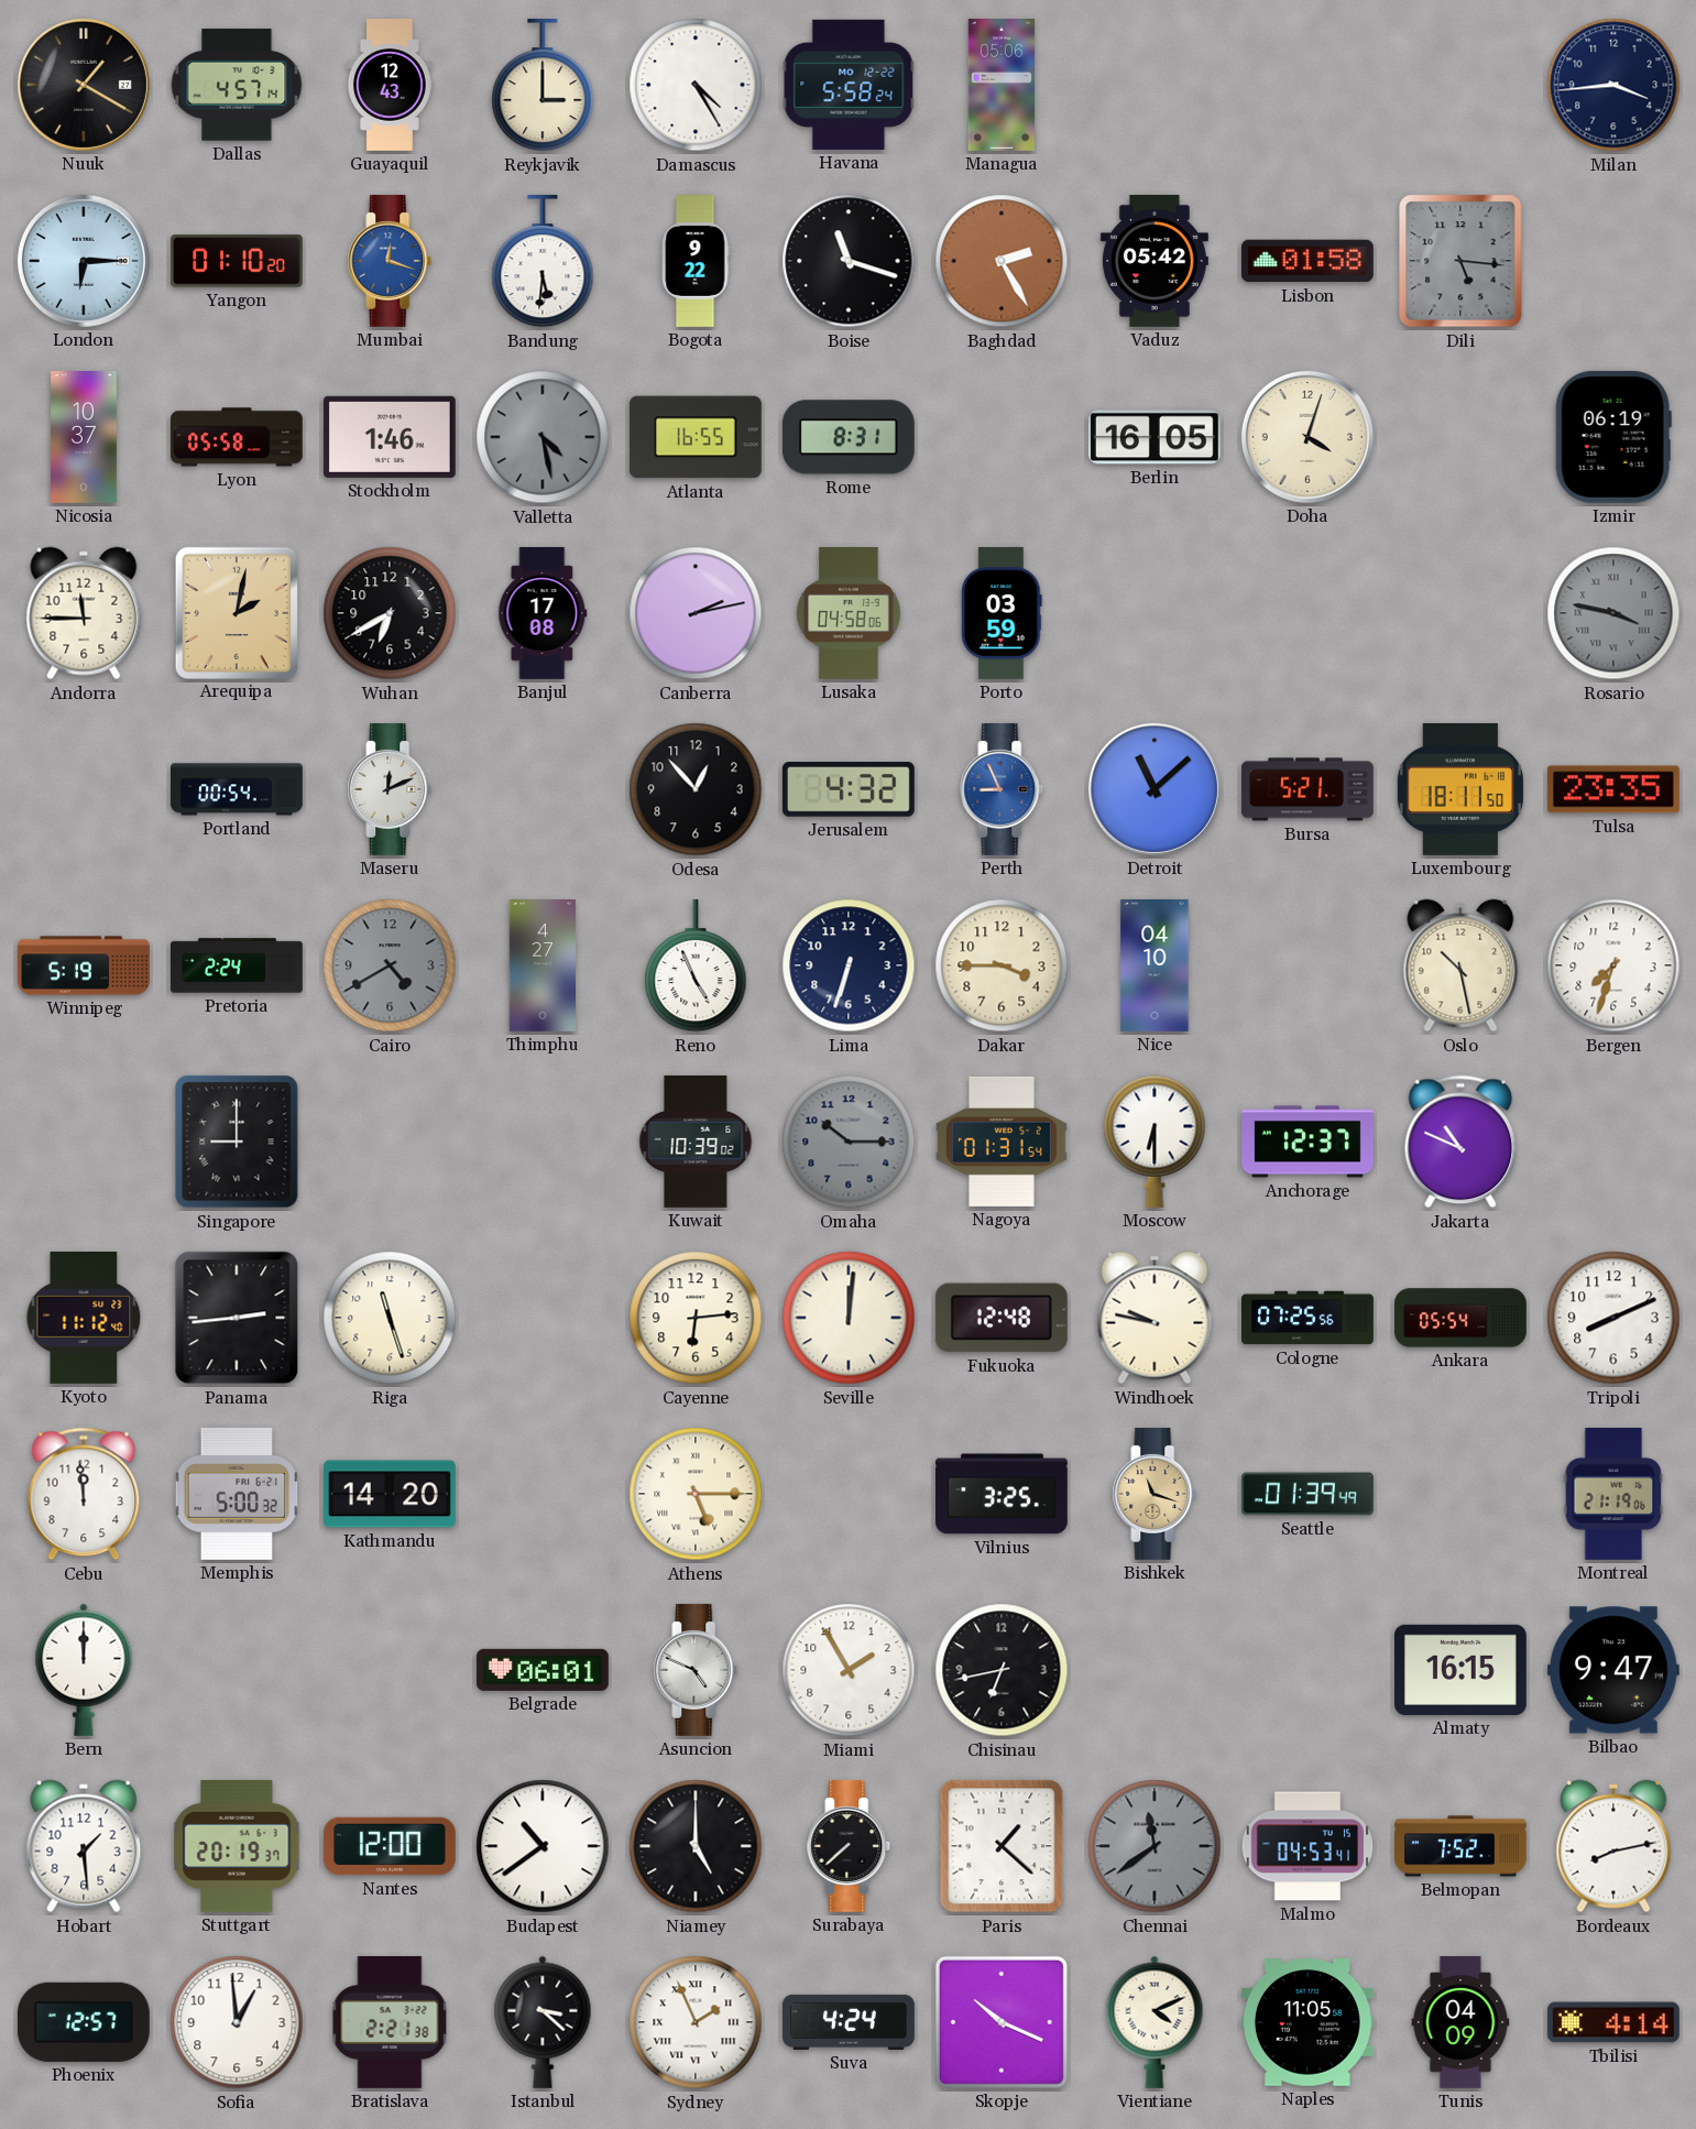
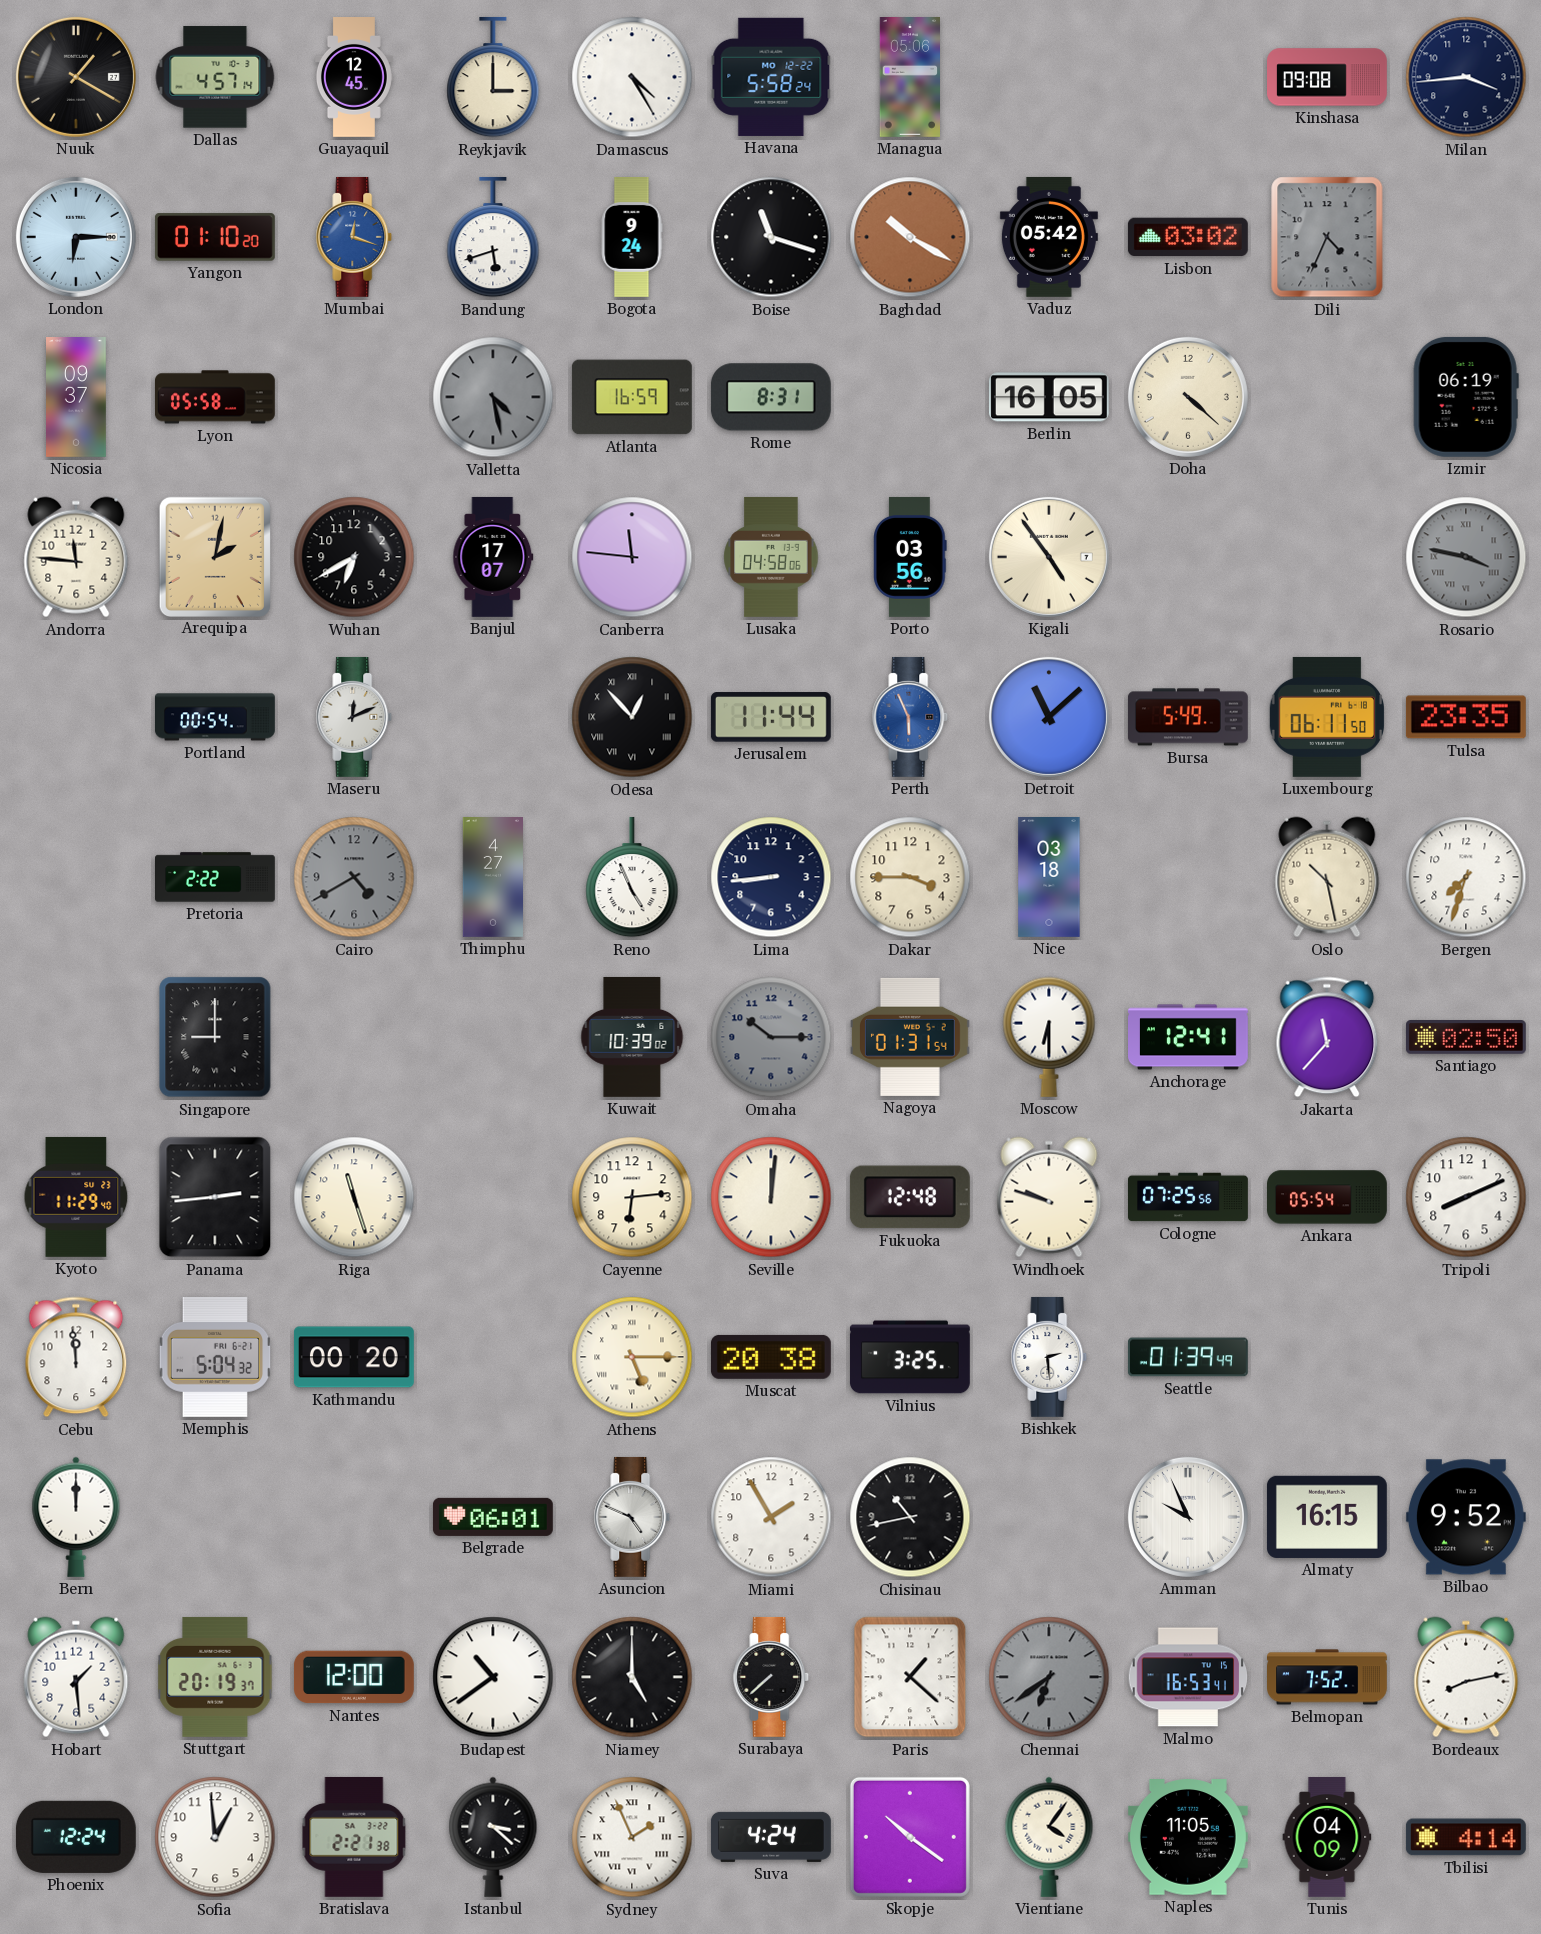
Guayaquil: 12:43 -> 12:45
Kinshasa: none -> 09:08
Bandung: 5:31 -> 5:42
Bogota: 9:22 -> 9:24
Baghdad: 2:25 -> 10:20
Lisbon: 01:58 -> 03:02
Dili: 5:16 -> 4:34
Nicosia: 10:37 -> 09:37
Stockholm: 1:46 -> none
Atlanta: 16:55 -> 16:59
Doha: 4:03 -> 4:22
Andorra: 11:45 -> 11:46
Banjul: 17:08 -> 17:07
Canberra: 2:13 -> 11:46
Porto: 03:59 -> 03:56
Kigali: none -> 4:54
Odesa numerals: Arabic -> Roman
Jerusalem: 4:32 -> 11:44
Perth: 8:56 -> 5:56
Bursa: 5:21 -> 5:49
Luxembourg: 18:11 -> 06:11
Winnipeg: 5:19 -> none
Pretoria: 2:24 -> 2:22
Lima: 6:33 -> 8:44
Nice: 04:10 -> 03:18
Anchorage: 12:37 -> 12:41
Jakarta: 10:49 -> 11:37
Santiago: none -> 02:50
Kyoto: 11:12 -> 11:29
Windhoek: 9:47 -> 9:48
Memphis: 5:00 -> 5:04
Kathmandu: 14:20 -> 00:20
Muscat: none -> 20:38
Bishkek: 11:18 -> 2:29
Bishkek dial: champagne -> white
Montreal: 21:19 -> none
Chisinau: 6:43 -> 10:43
Amman: none -> 9:56
Bilbao: 9:47 -> 9:52
Chennai: 11:39 -> 6:39
Malmo: 04:53 -> 16:53
Phoenix: 12:57 -> 12:24
Skopje: 10:19 -> 10:21
Vientiane: 4:11 -> 4:06
